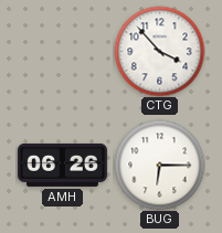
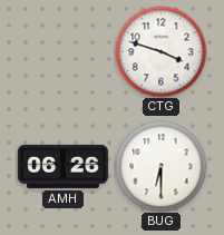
CTG: 3:53 -> 3:48
BUG: 6:15 -> 6:30
